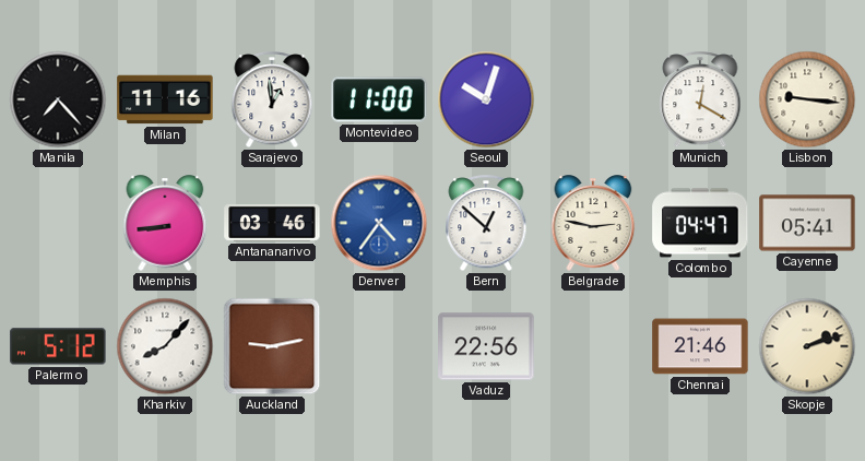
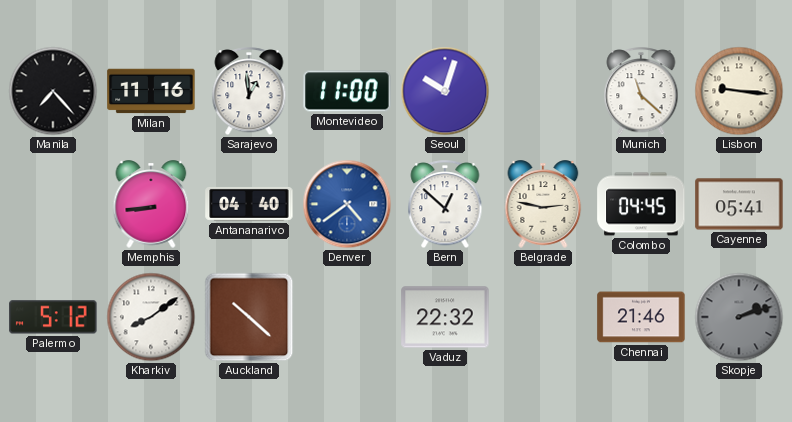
Munich: 12:20 -> 11:22
Antananarivo: 03:46 -> 04:40
Denver: 4:36 -> 4:39
Colombo: 04:47 -> 04:45
Kharkiv: 8:07 -> 8:09
Auckland: 9:13 -> 10:22
Vaduz: 22:56 -> 22:32
Skopje dial: cream -> grey
